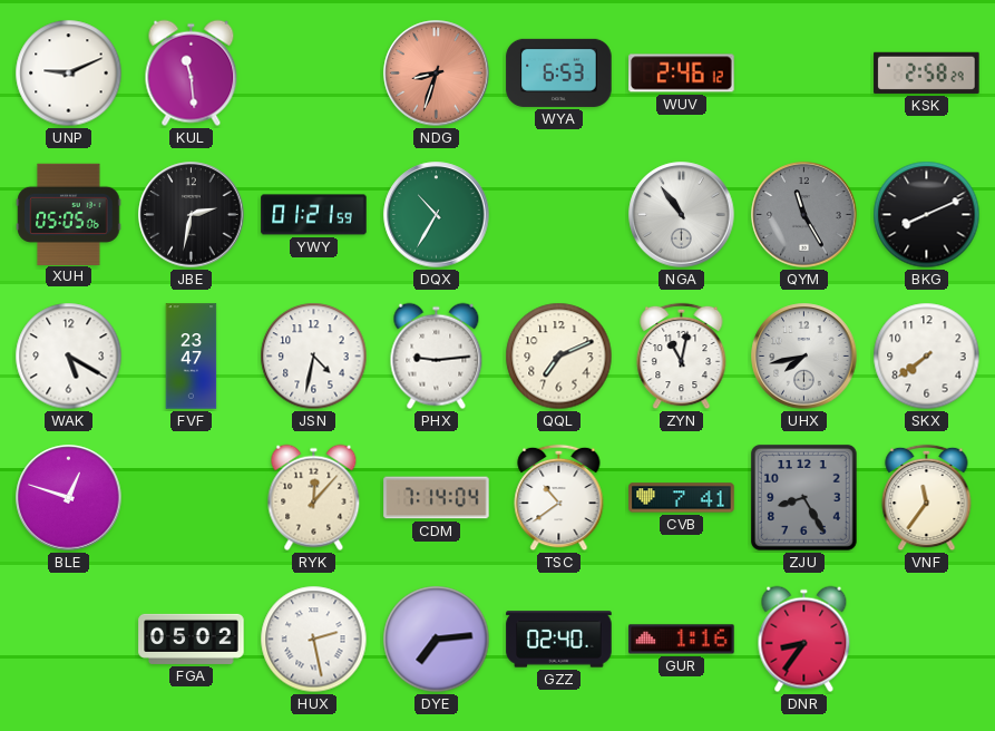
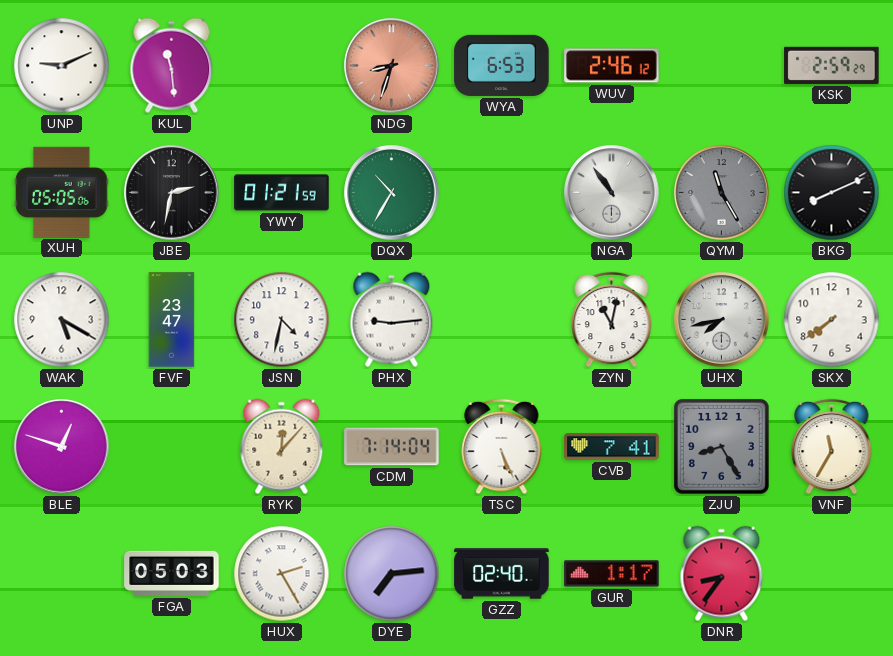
KSK: 2:58 -> 2:59
QQL: 7:11 -> none
TSC: 10:39 -> 5:26
VNF: 11:36 -> 11:35
FGA: 05:02 -> 05:03
HUX: 2:28 -> 2:25
GUR: 1:16 -> 1:17
